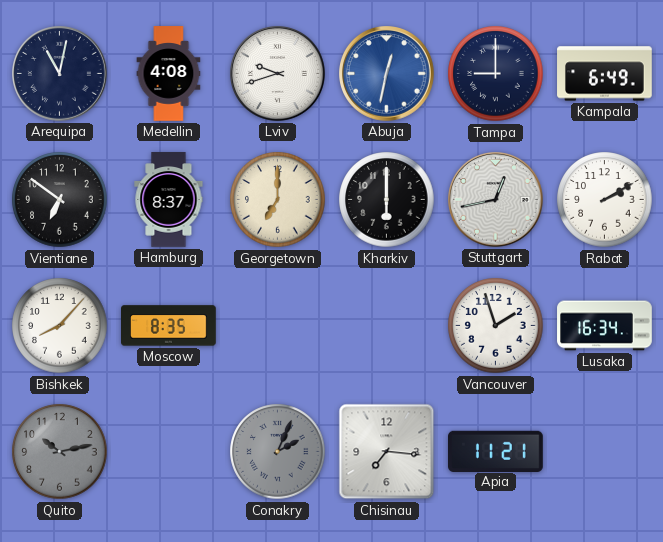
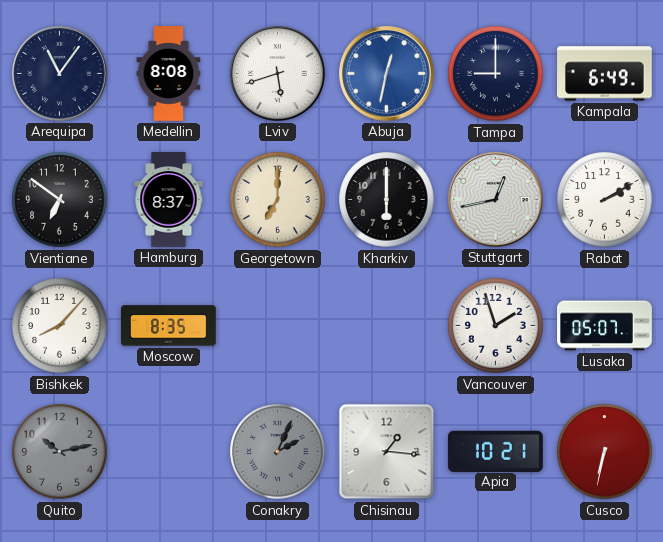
Arequipa: 11:02 -> 11:06
Medellin: 4:08 -> 8:08
Lviv: 9:42 -> 5:42
Lusaka: 16:34 -> 05:07
Chisinau: 7:16 -> 1:16
Apia: 11:21 -> 10:21
Cusco: none -> 6:32
